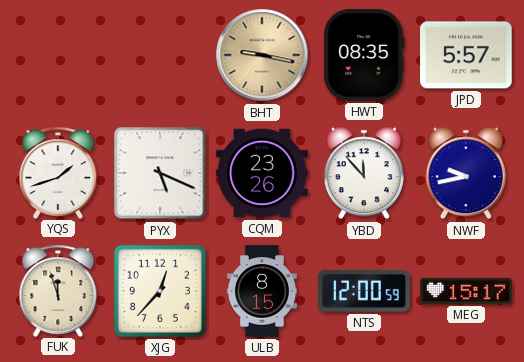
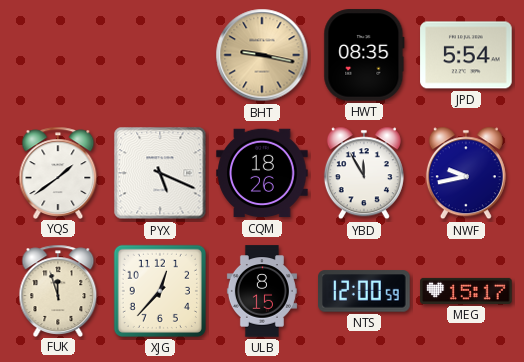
JPD: 5:57 -> 5:54
YQS: 1:42 -> 1:39
CQM: 23:26 -> 18:26
YBD: 11:53 -> 11:55
